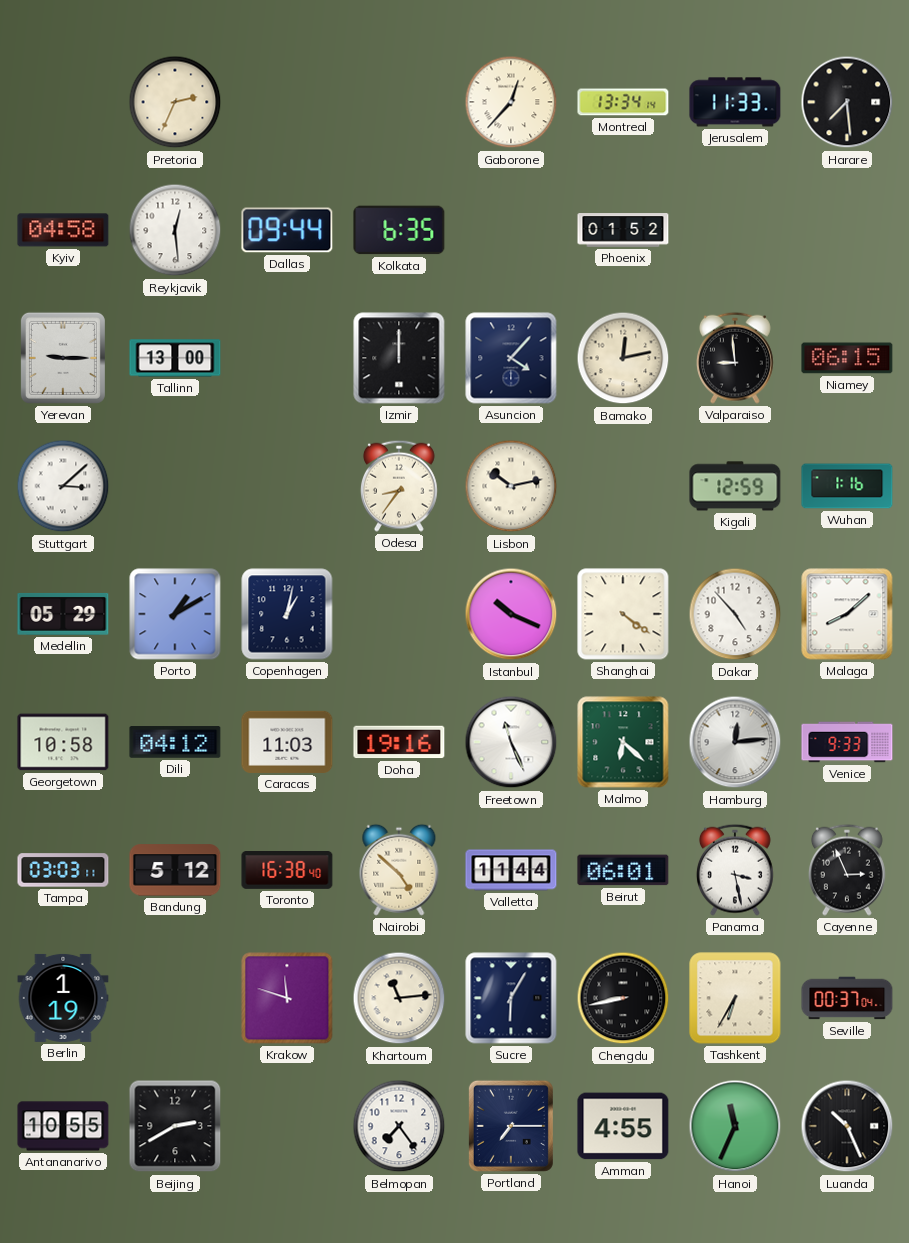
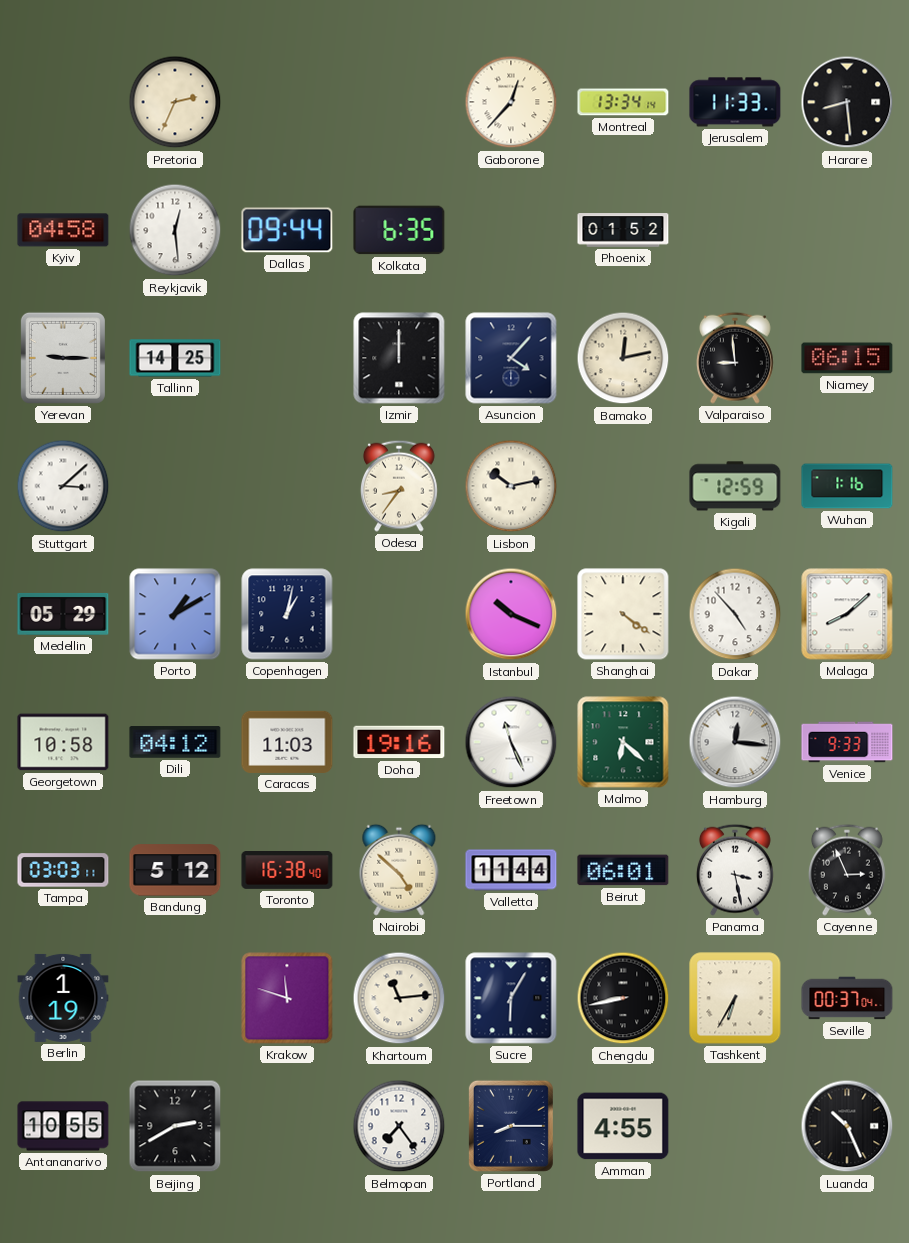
Harare: 7:29 -> 8:29
Tallinn: 13:00 -> 14:25
Hamburg: 12:14 -> 12:16
Portland: 7:15 -> 8:15
Hanoi: 11:34 -> none
